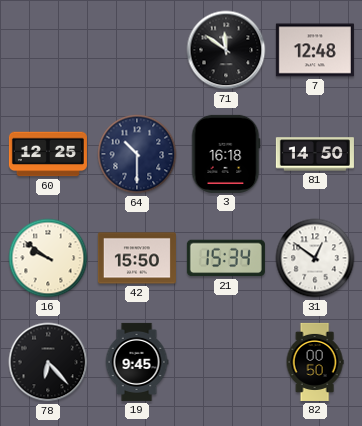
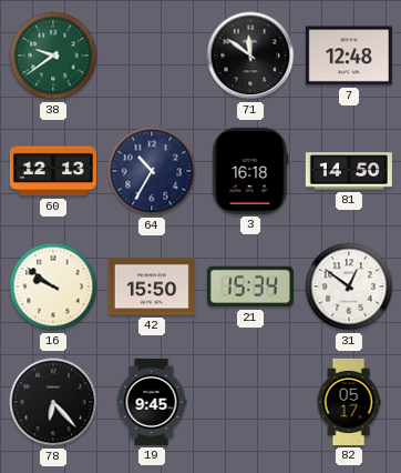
38: none -> 9:39
60: 12:25 -> 12:13
64: 10:30 -> 10:35
82: 00:50 -> 05:17
